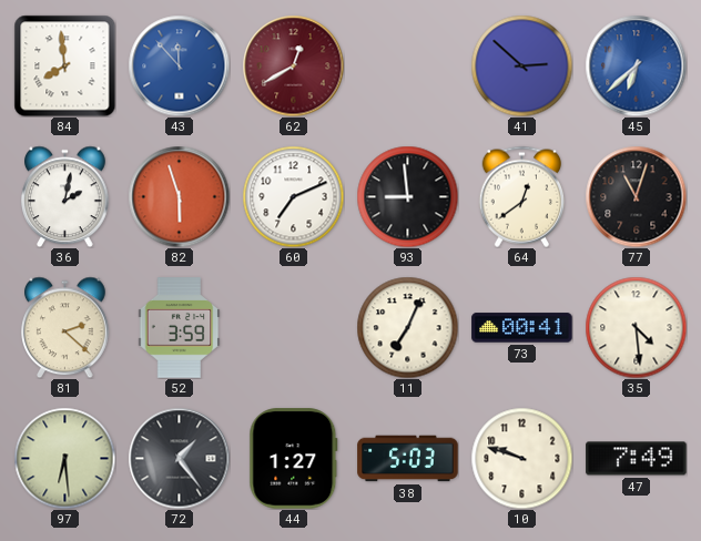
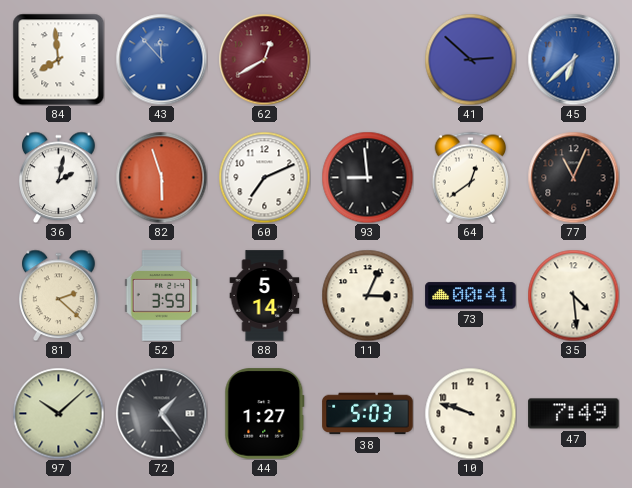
77: 11:03 -> 11:04
88: none -> 5:14
11: 7:04 -> 3:04
97: 6:29 -> 10:08
